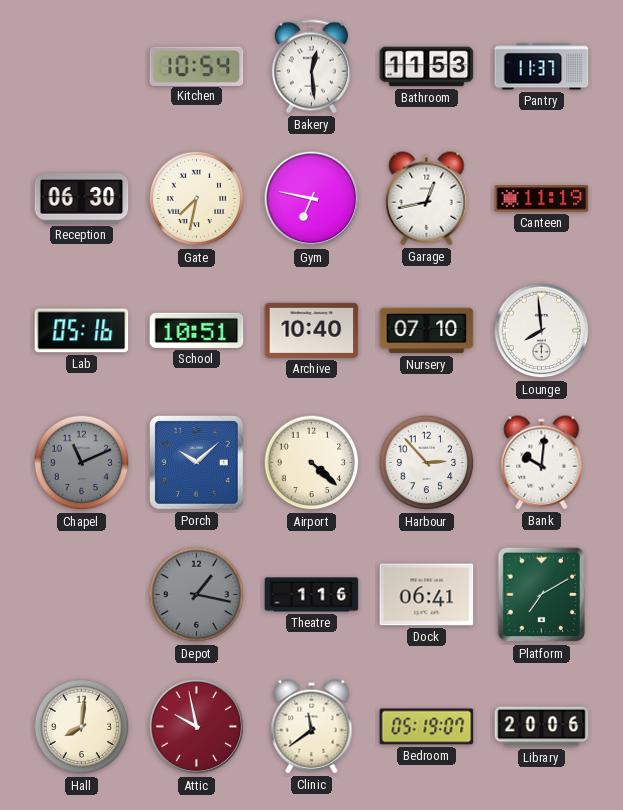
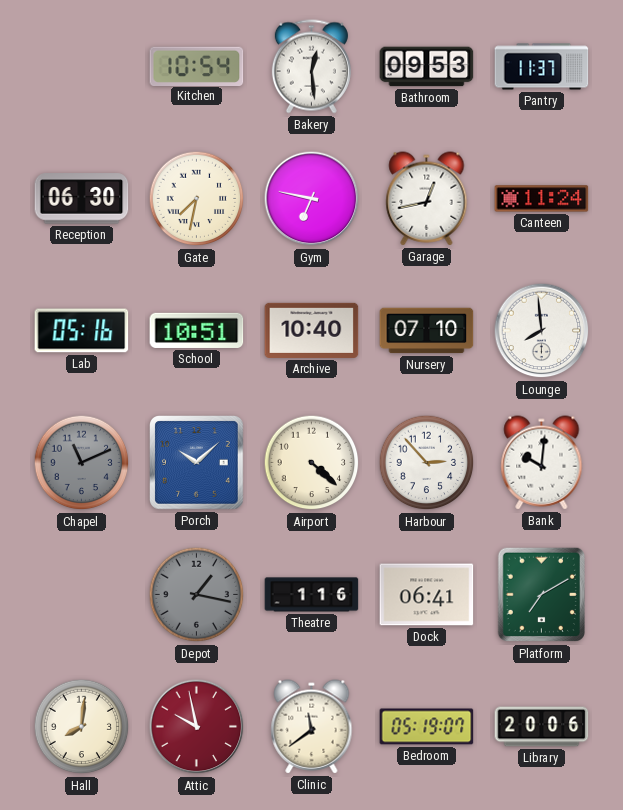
Bathroom: 11:53 -> 09:53
Canteen: 11:19 -> 11:24
